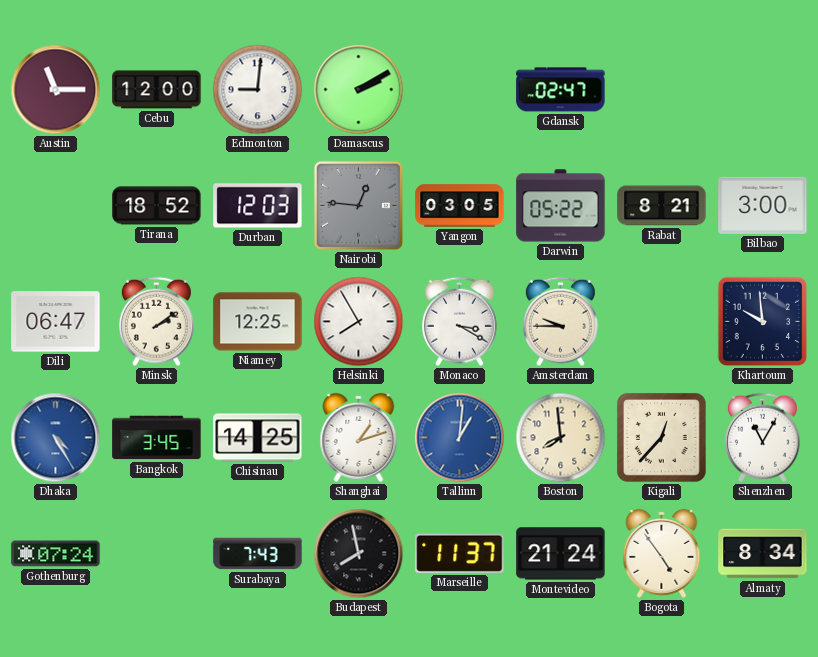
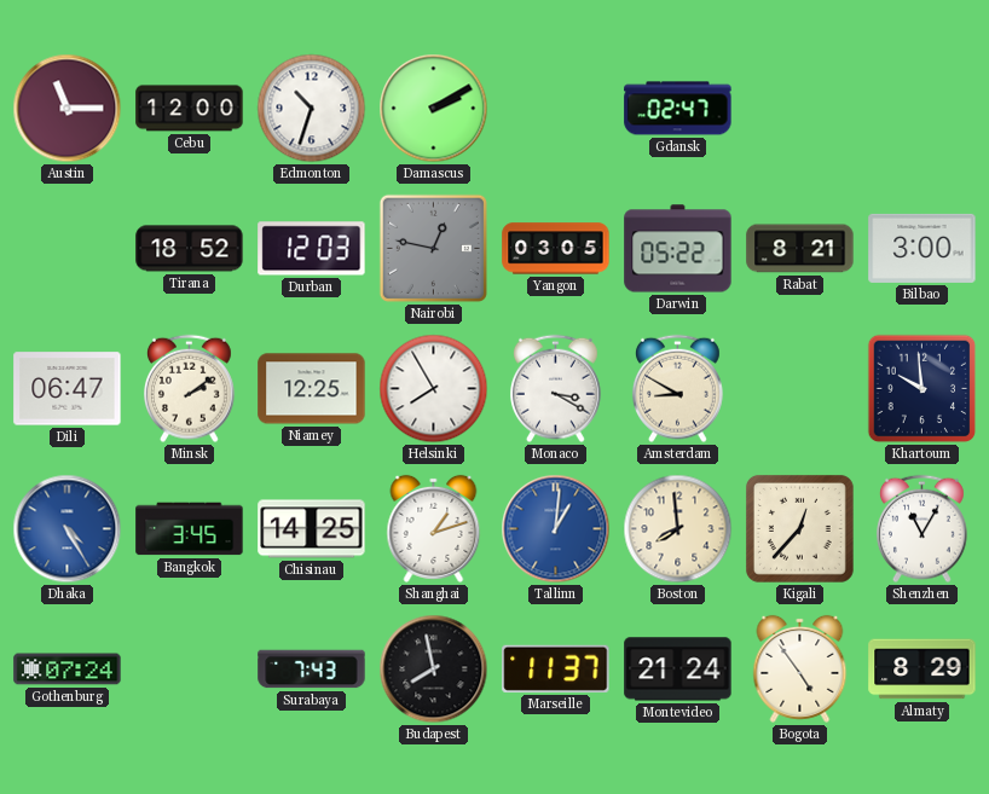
Edmonton: 9:01 -> 10:33
Nairobi: 12:46 -> 12:47
Amsterdam: 9:45 -> 8:50
Almaty: 8:34 -> 8:29
